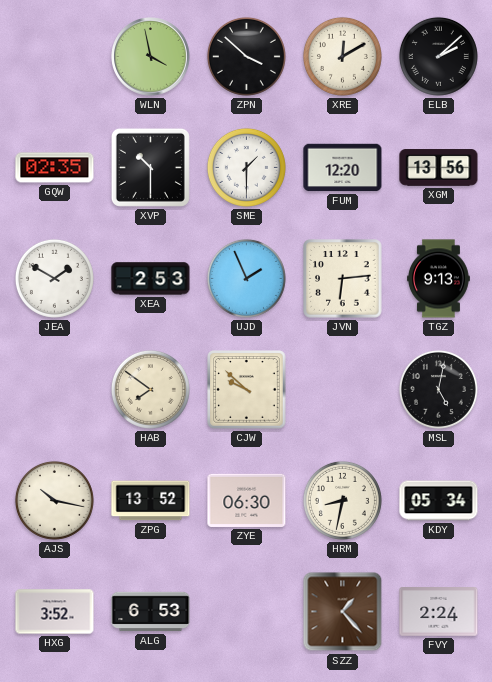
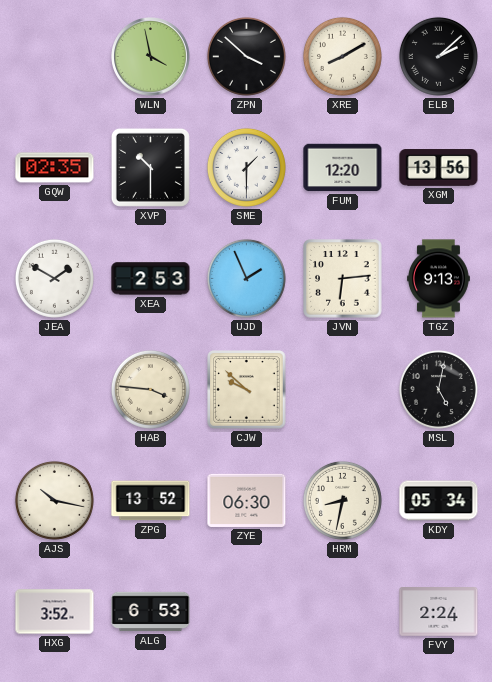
XRE: 12:10 -> 8:10
HAB: 7:51 -> 3:46
SZZ: 1:23 -> none
